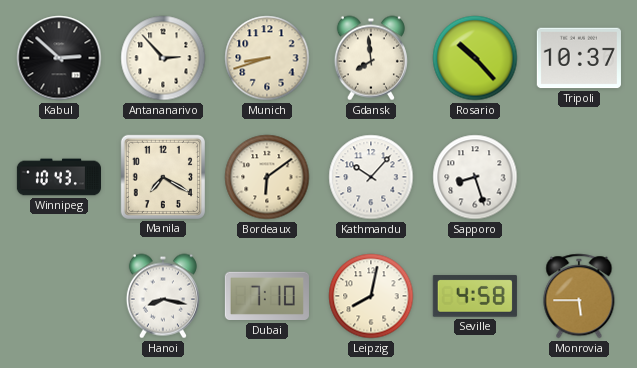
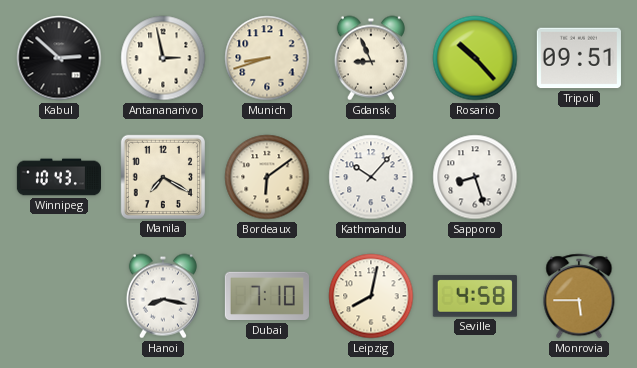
Antananarivo: 2:53 -> 2:58
Gdansk: 7:59 -> 8:56
Tripoli: 10:37 -> 09:51
